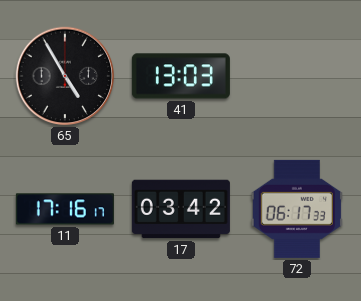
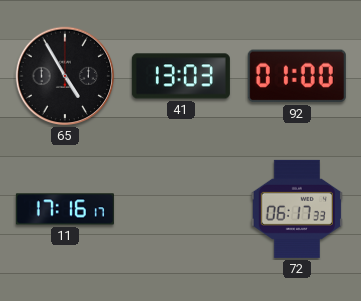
92: none -> 01:00
17: 03:42 -> none
